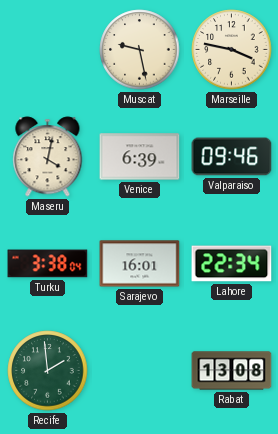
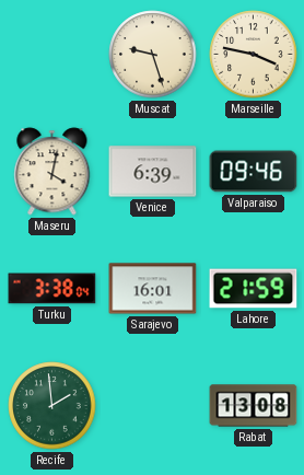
Muscat: 9:28 -> 9:27
Lahore: 22:34 -> 21:59
